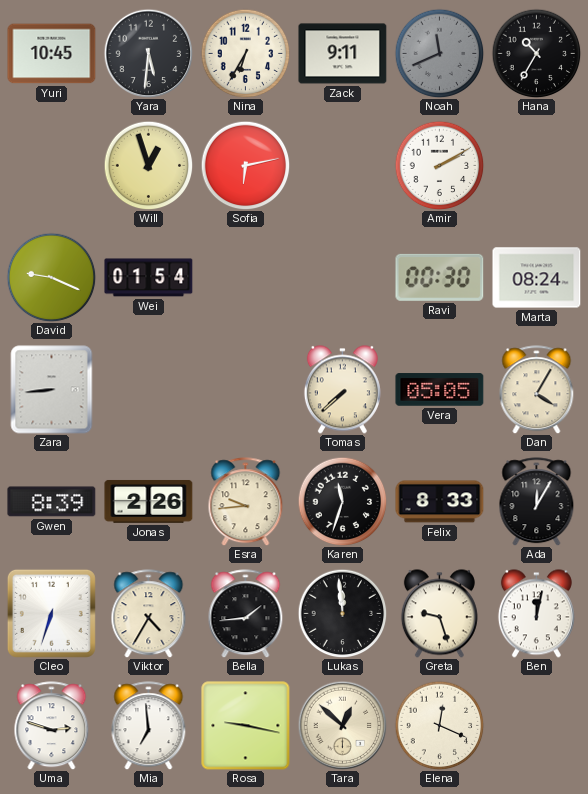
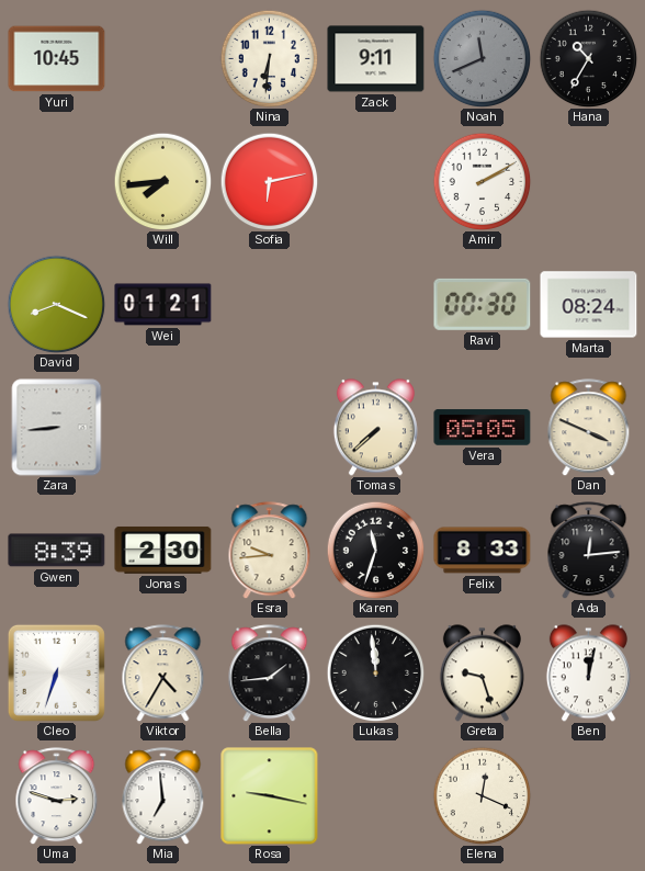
Yara: 5:31 -> none
Nina: 6:35 -> 6:31
Will: 12:57 -> 7:44
David: 9:19 -> 8:19
Wei: 01:54 -> 01:21
Dan: 4:05 -> 3:49
Jonas: 2:26 -> 2:30
Ada: 12:05 -> 12:14
Tara: 12:52 -> none
